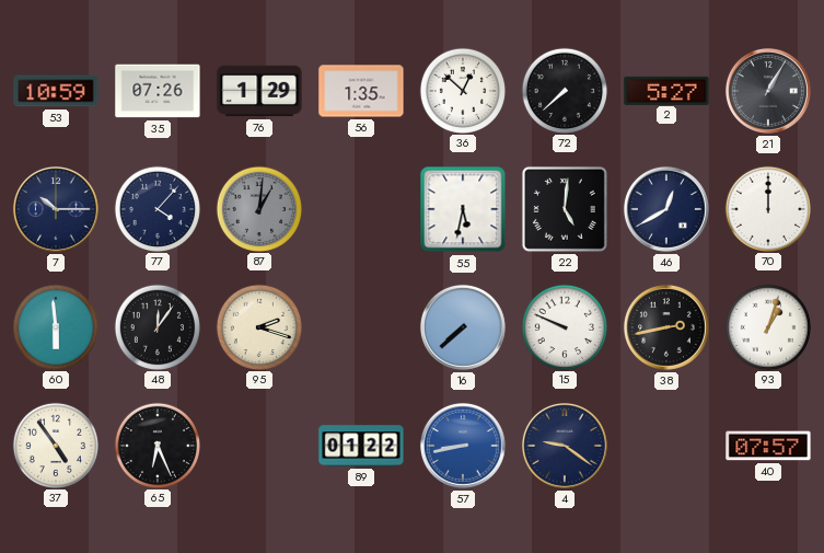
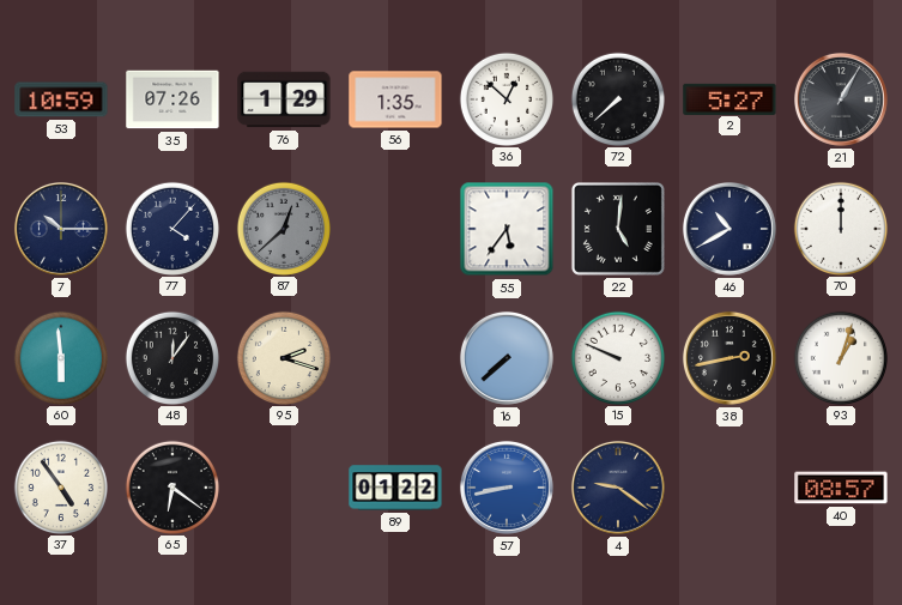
87: 1:01 -> 12:38
55: 5:32 -> 5:36
46: 12:40 -> 10:40
65: 6:26 -> 6:21
40: 07:57 -> 08:57
